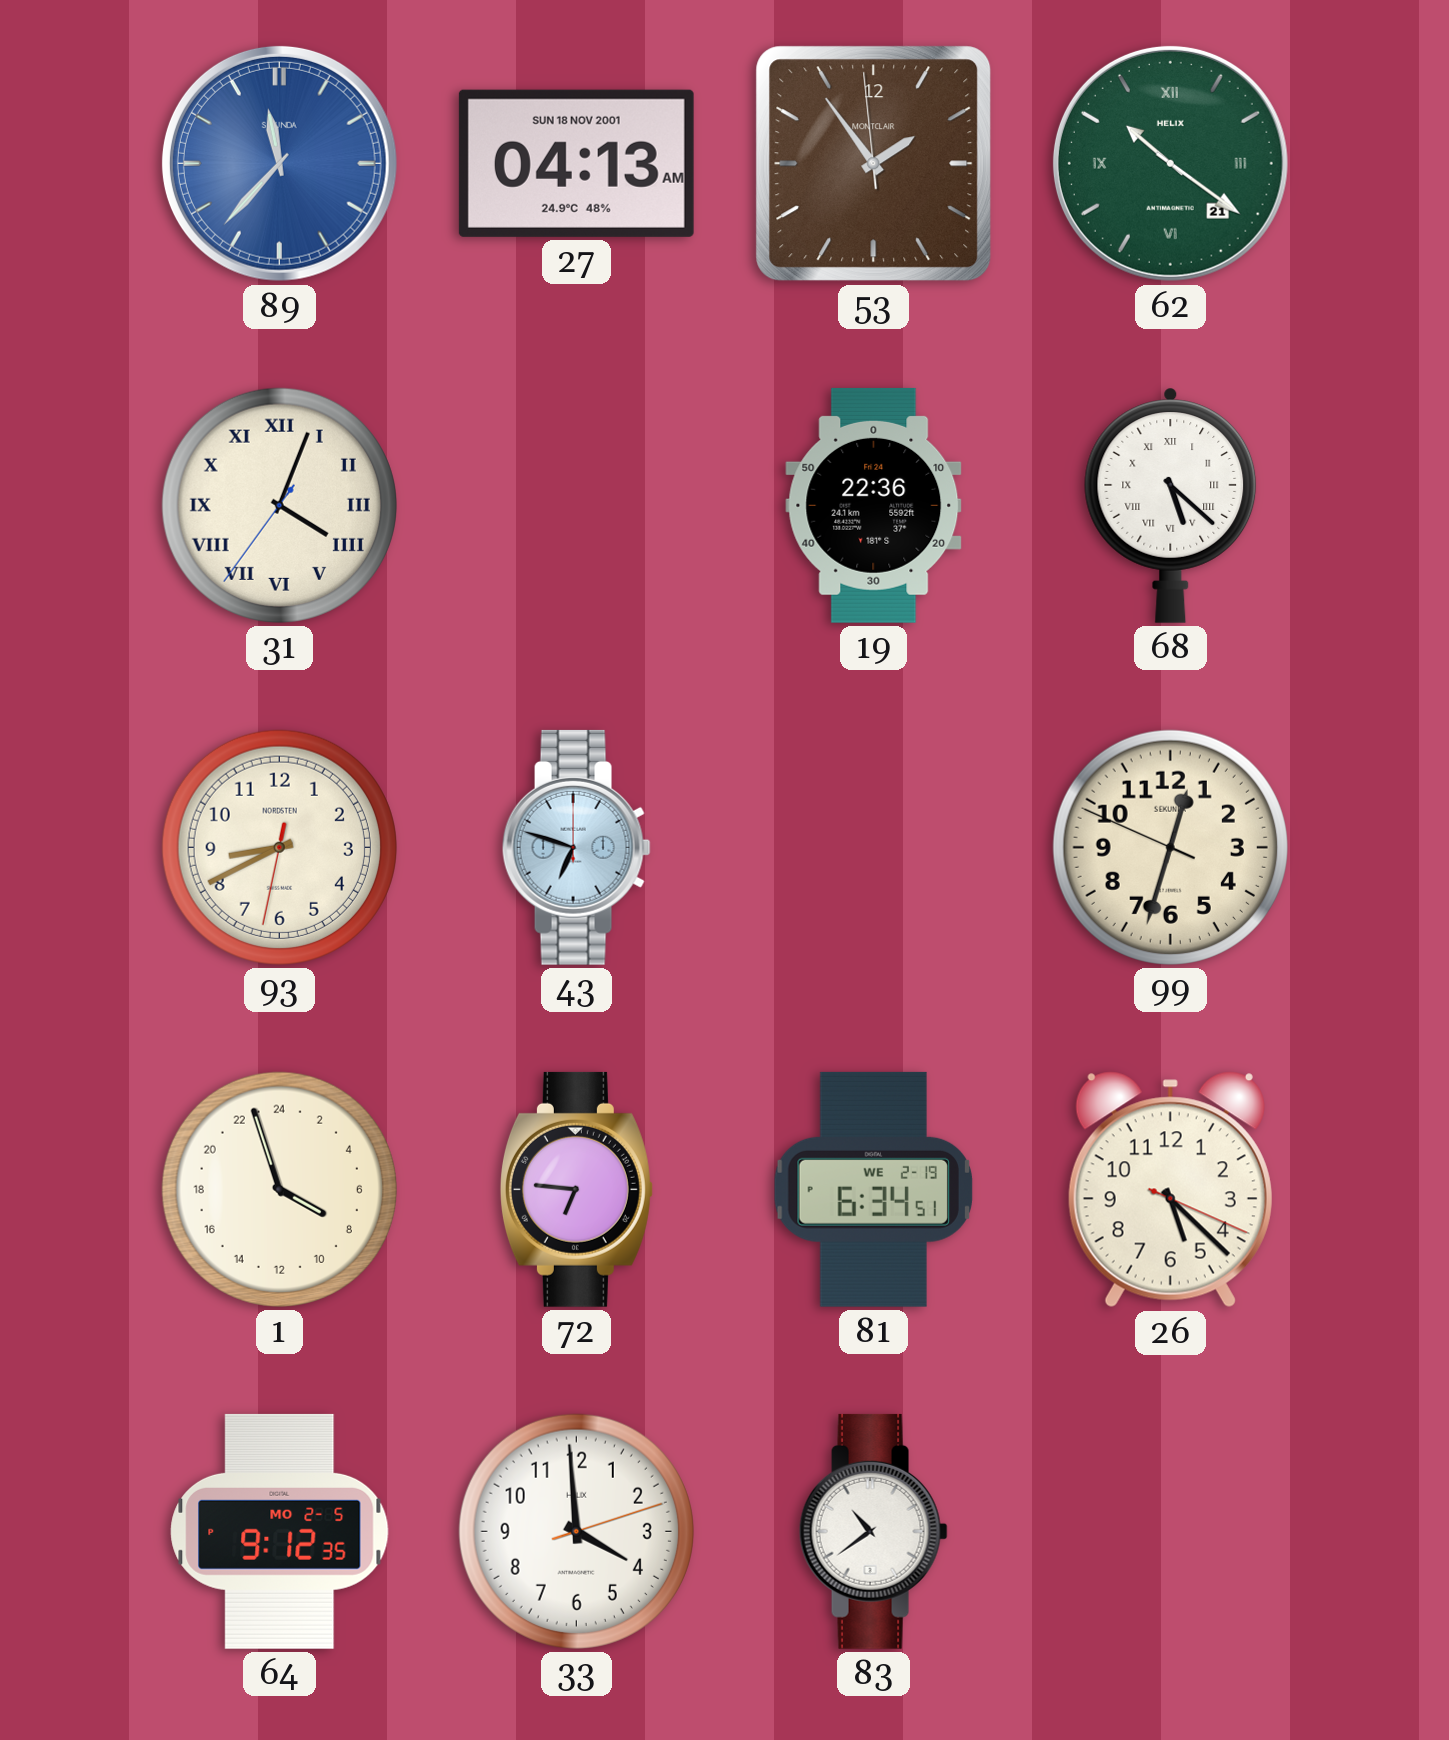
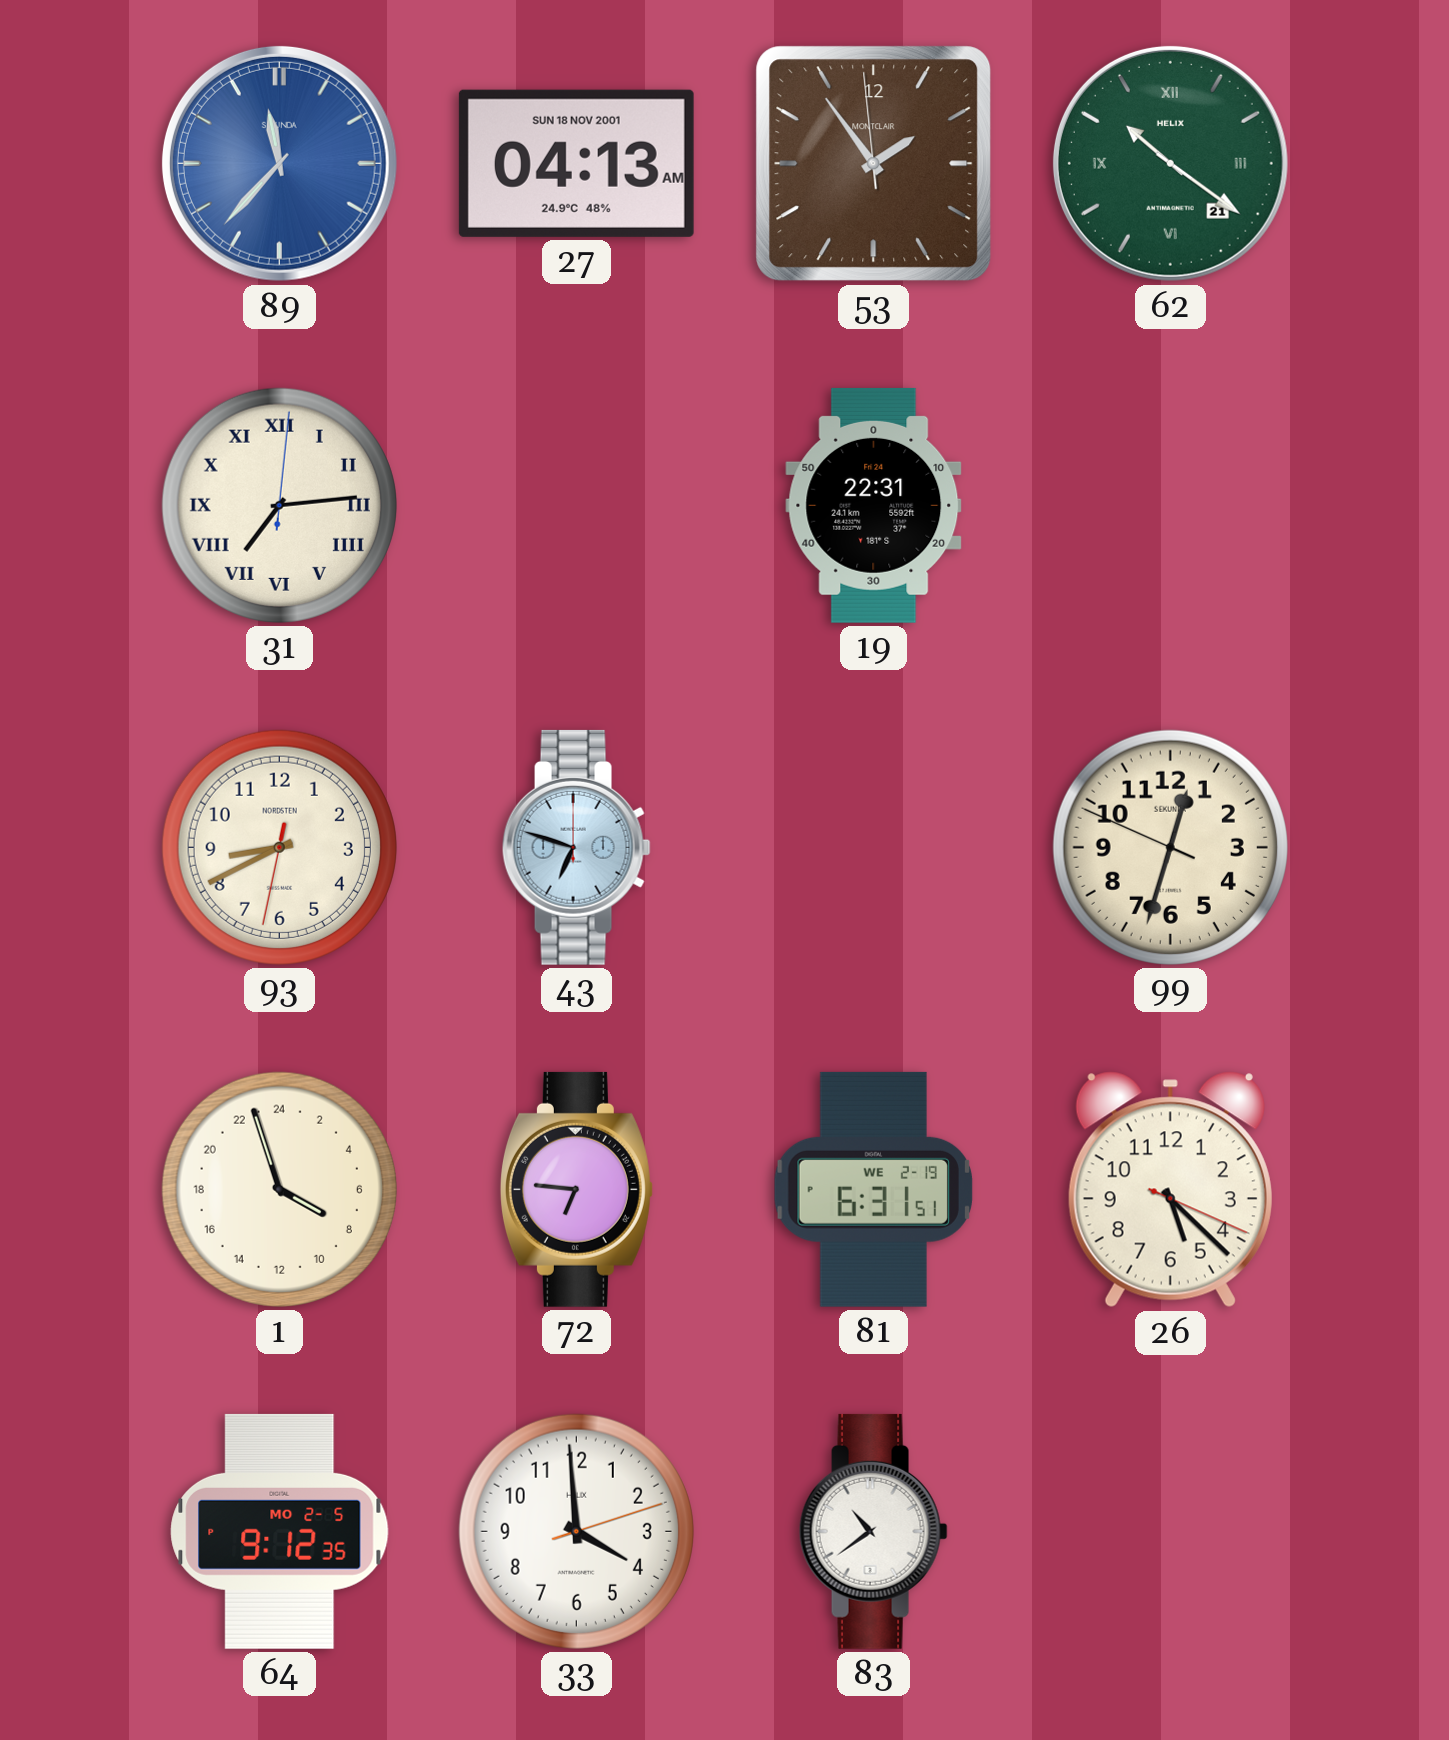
31: 4:03 -> 7:14
19: 22:36 -> 22:31
68: 5:22 -> none
81: 6:34 -> 6:31
